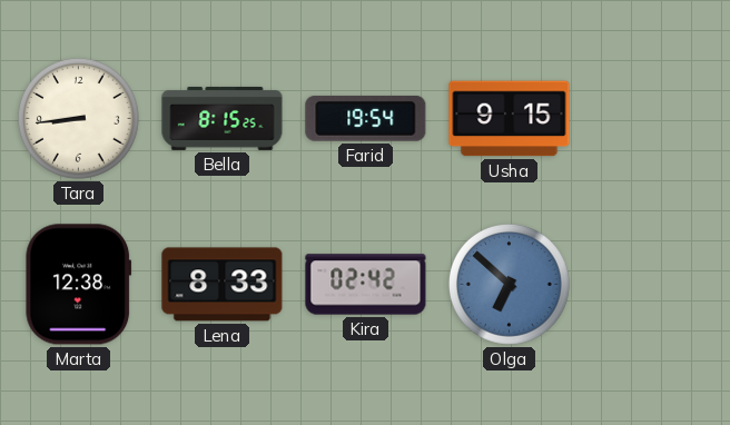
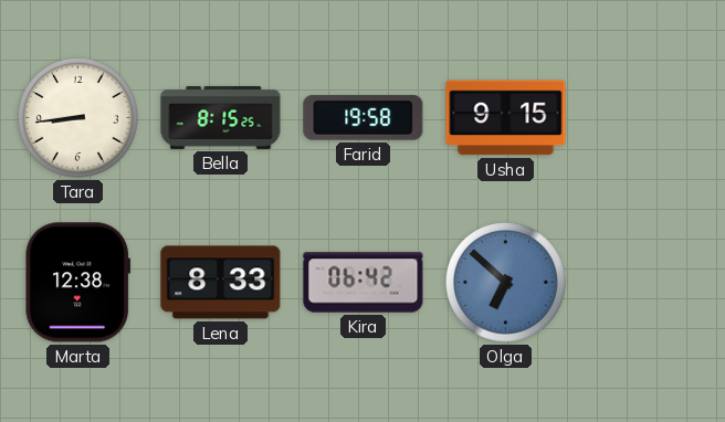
Farid: 19:54 -> 19:58
Kira: 02:42 -> 06:42
